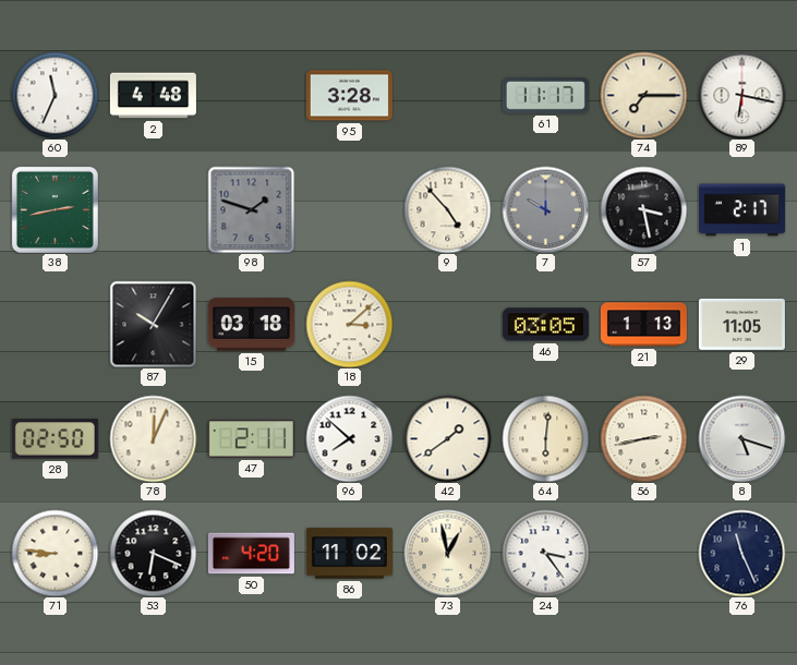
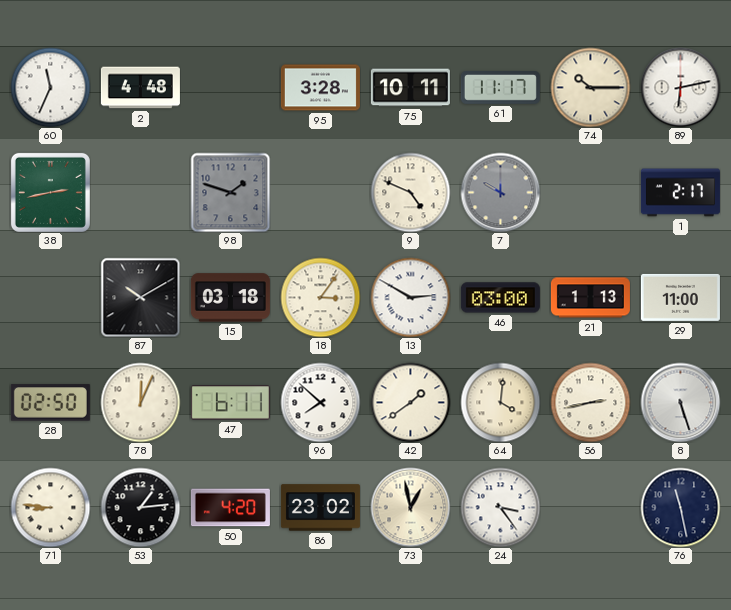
75: none -> 10:11
74: 7:15 -> 10:15
89: 6:17 -> 6:13
9: 4:53 -> 4:49
57: 3:28 -> none
87: 10:05 -> 10:10
18: 3:08 -> 3:06
13: none -> 2:50
46: 03:05 -> 03:00
29: 11:05 -> 11:00
47: 2:11 -> 6:11
64: 6:01 -> 4:01
8: 5:18 -> 5:27
53: 6:19 -> 1:14
86: 11:02 -> 23:02
76: 11:26 -> 11:28
